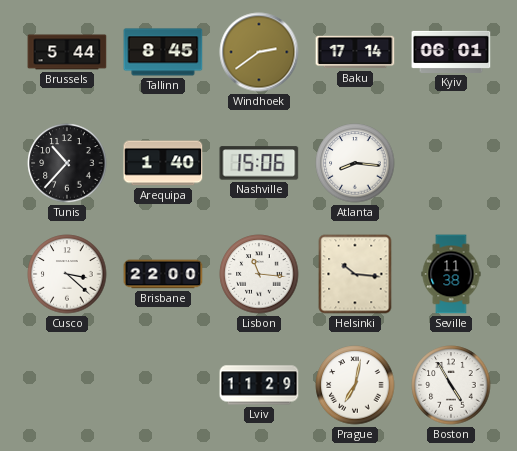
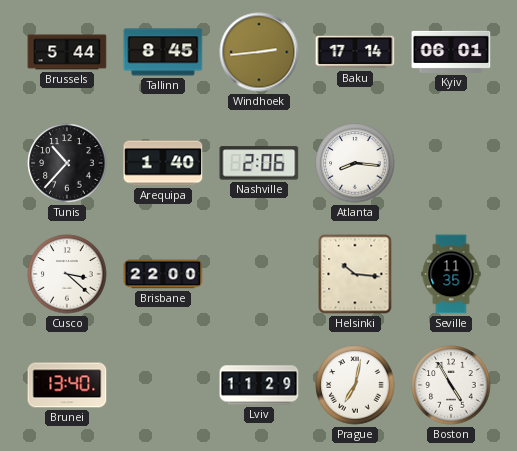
Windhoek: 2:39 -> 2:44
Nashville: 15:06 -> 2:06
Lisbon: 11:16 -> none
Seville: 11:38 -> 11:35
Brunei: none -> 13:40
